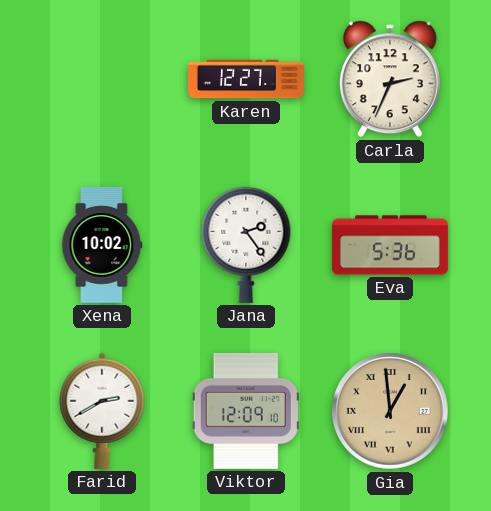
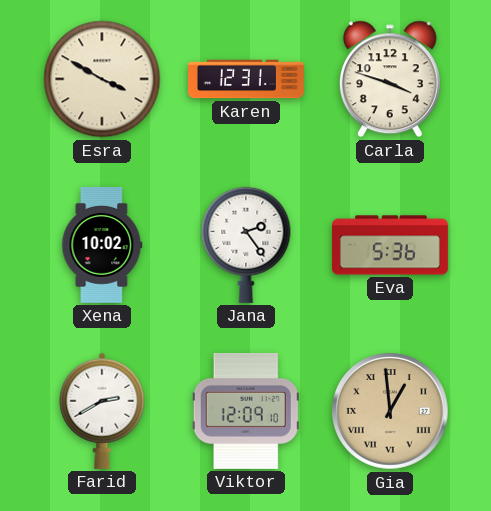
Esra: none -> 3:50
Karen: 12:27 -> 12:31
Carla: 2:34 -> 3:48
